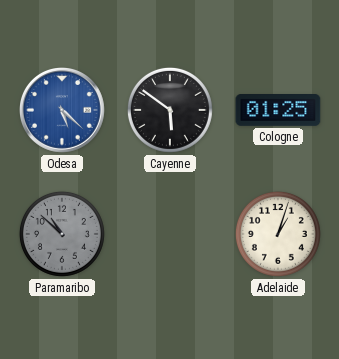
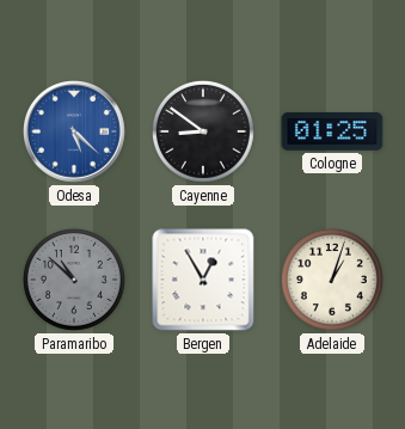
Cayenne: 5:51 -> 8:51
Bergen: none -> 12:55
